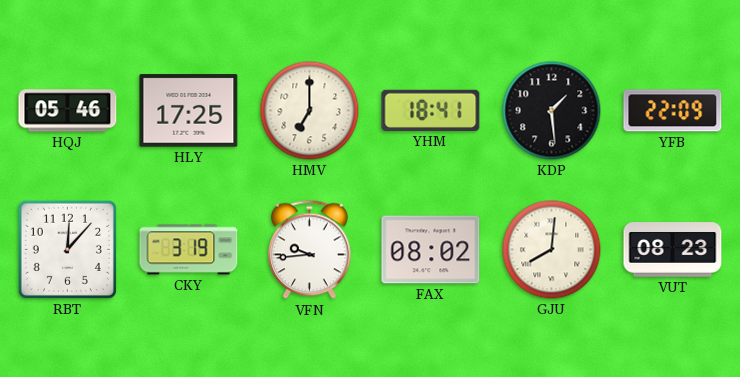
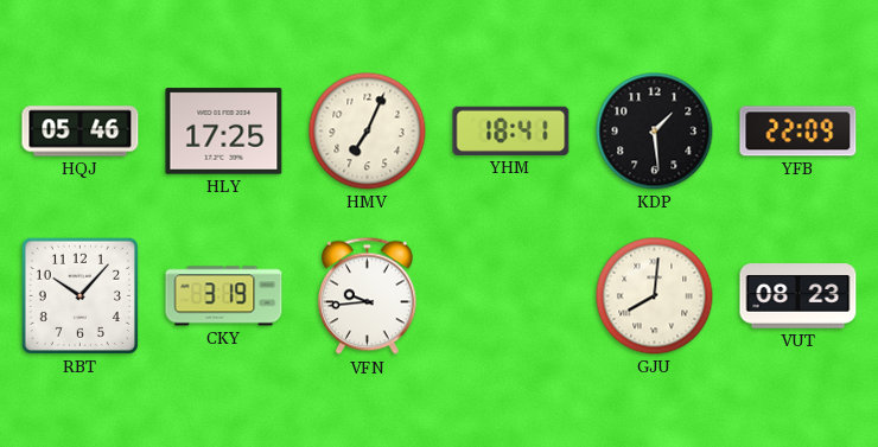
HMV: 7:00 -> 7:04
RBT: 12:07 -> 10:07
FAX: 08:02 -> none
